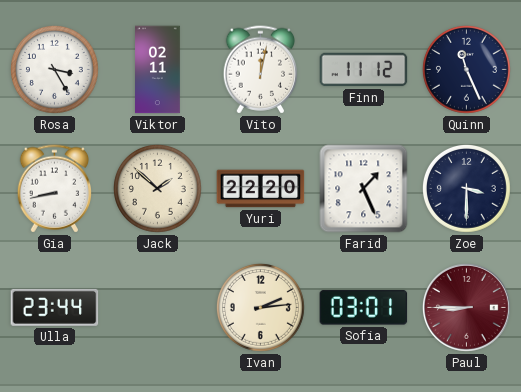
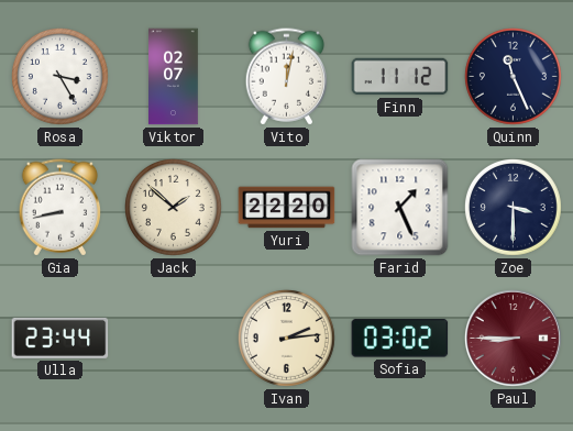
Viktor: 02:11 -> 02:07
Sofia: 03:01 -> 03:02
